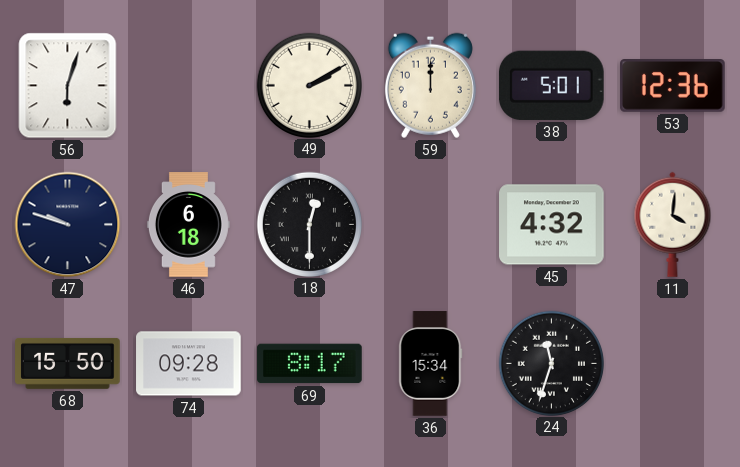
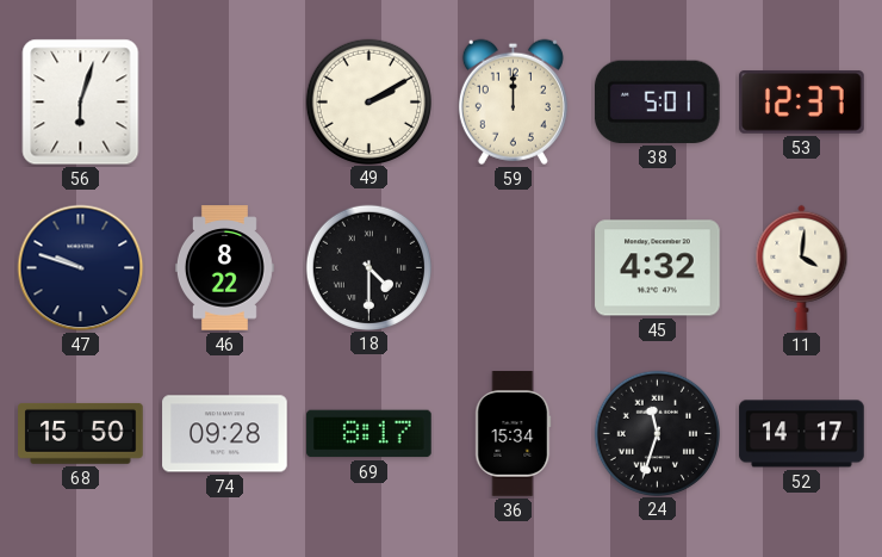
53: 12:36 -> 12:37
46: 6:18 -> 8:22
18: 12:30 -> 4:30
52: none -> 14:17
